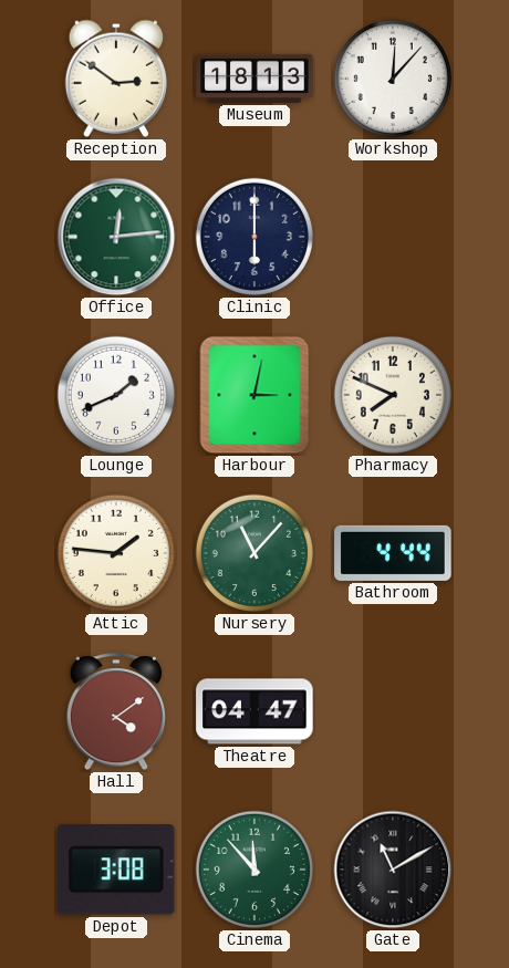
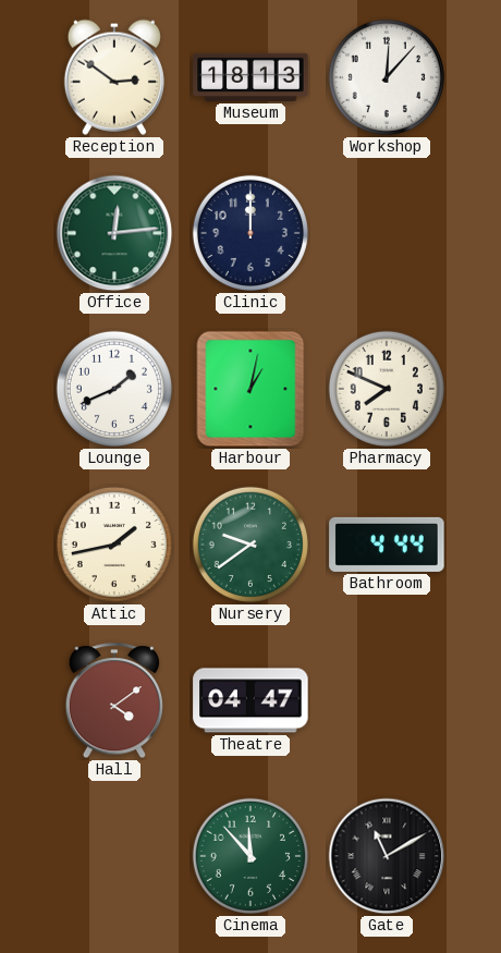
Clinic: 6:00 -> 12:00
Harbour: 3:02 -> 1:02
Attic: 1:46 -> 1:43
Nursery: 11:07 -> 9:39
Depot: 3:08 -> none
